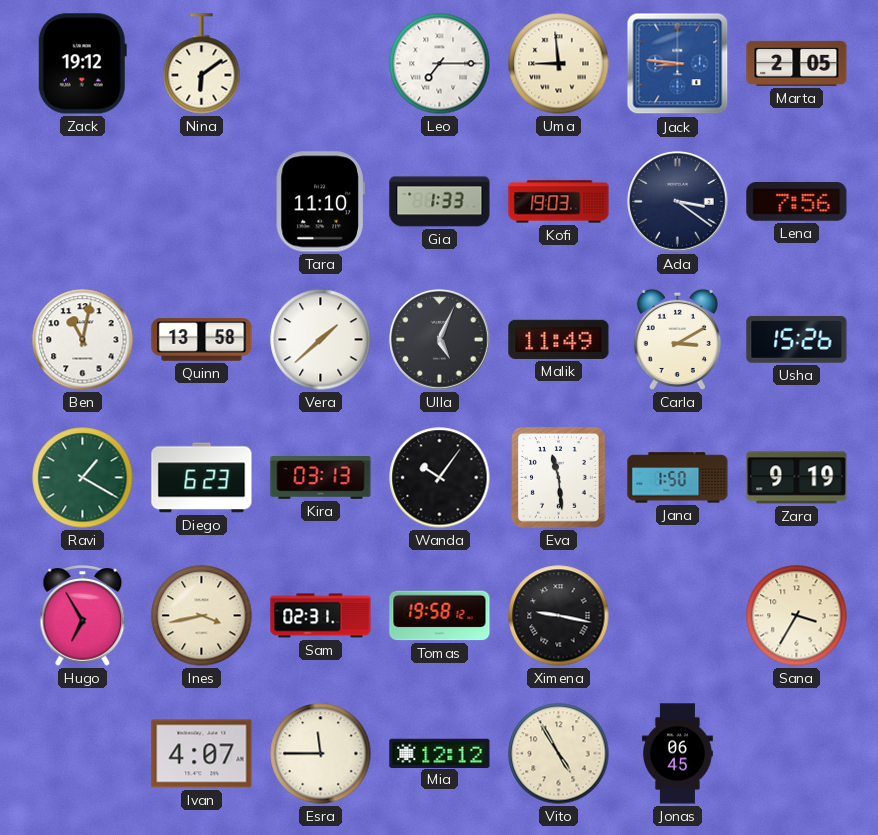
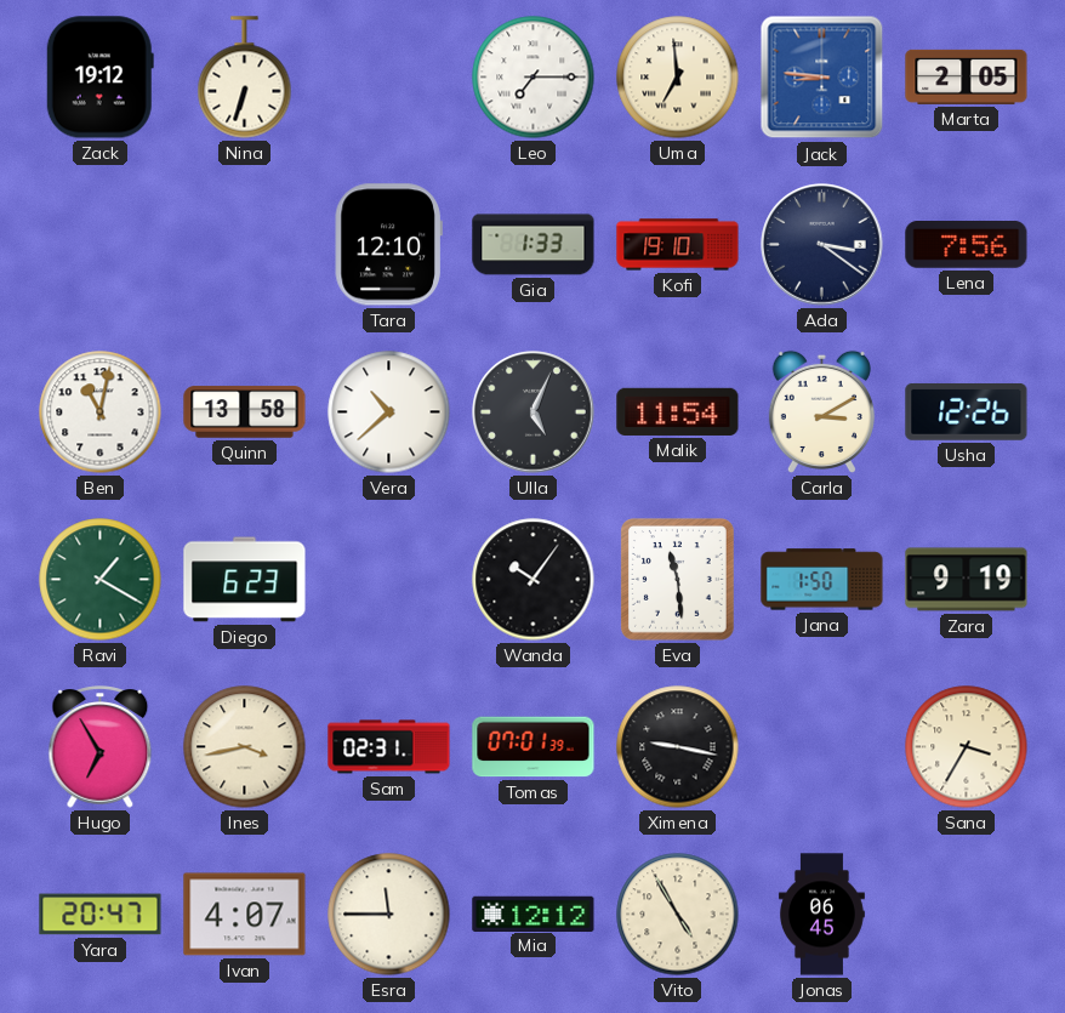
Nina: 6:09 -> 6:33
Uma: 8:59 -> 6:59
Tara: 11:10 -> 12:10
Kofi: 19:03 -> 19:10
Vera: 1:38 -> 10:38
Malik: 11:49 -> 11:54
Usha: 15:26 -> 12:26
Kira: 03:13 -> none
Tomas: 19:58 -> 07:01
Yara: none -> 20:47
